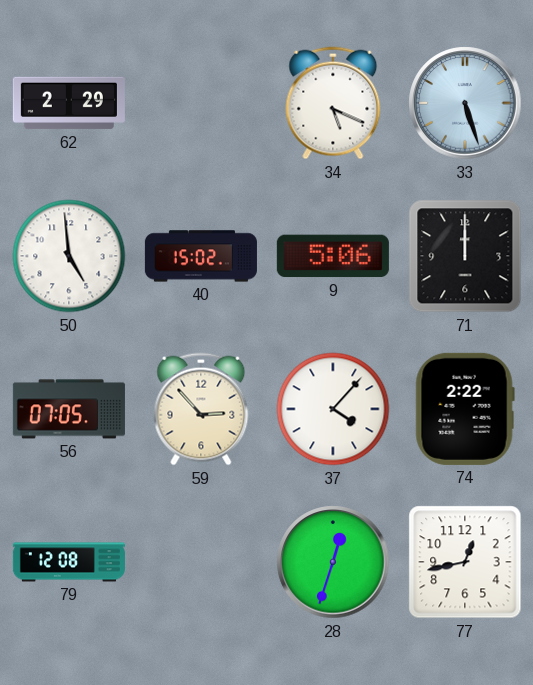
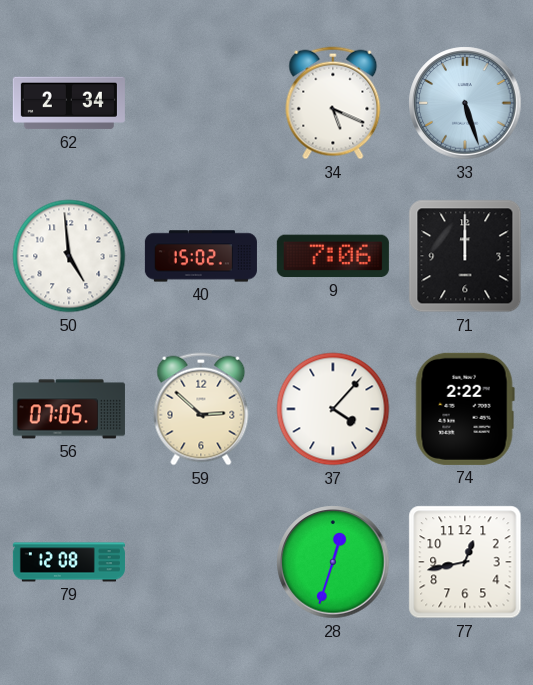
62: 2:29 -> 2:34
9: 5:06 -> 7:06
59: 2:53 -> 2:52
